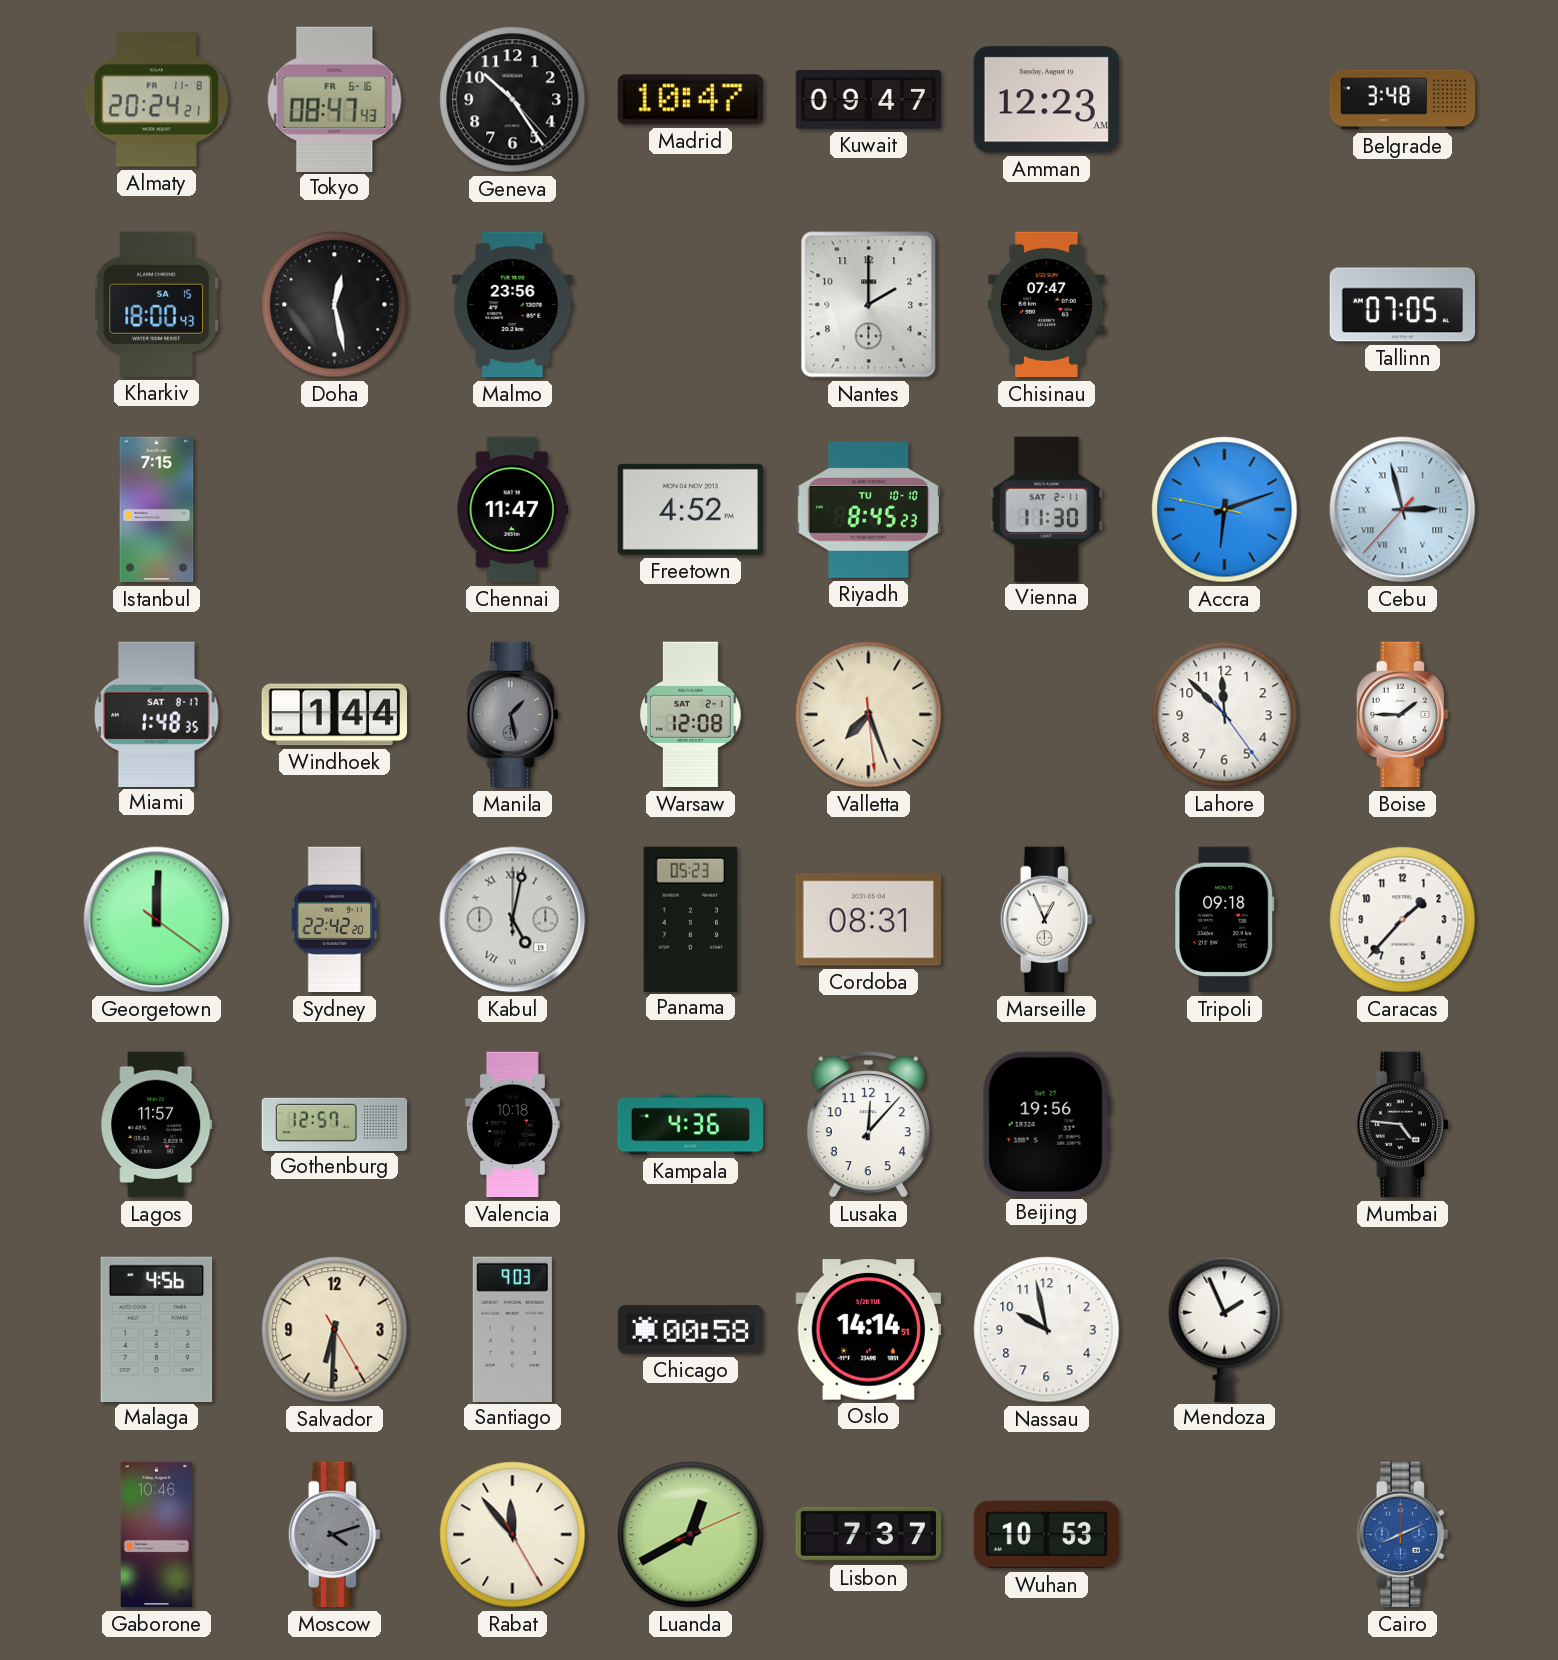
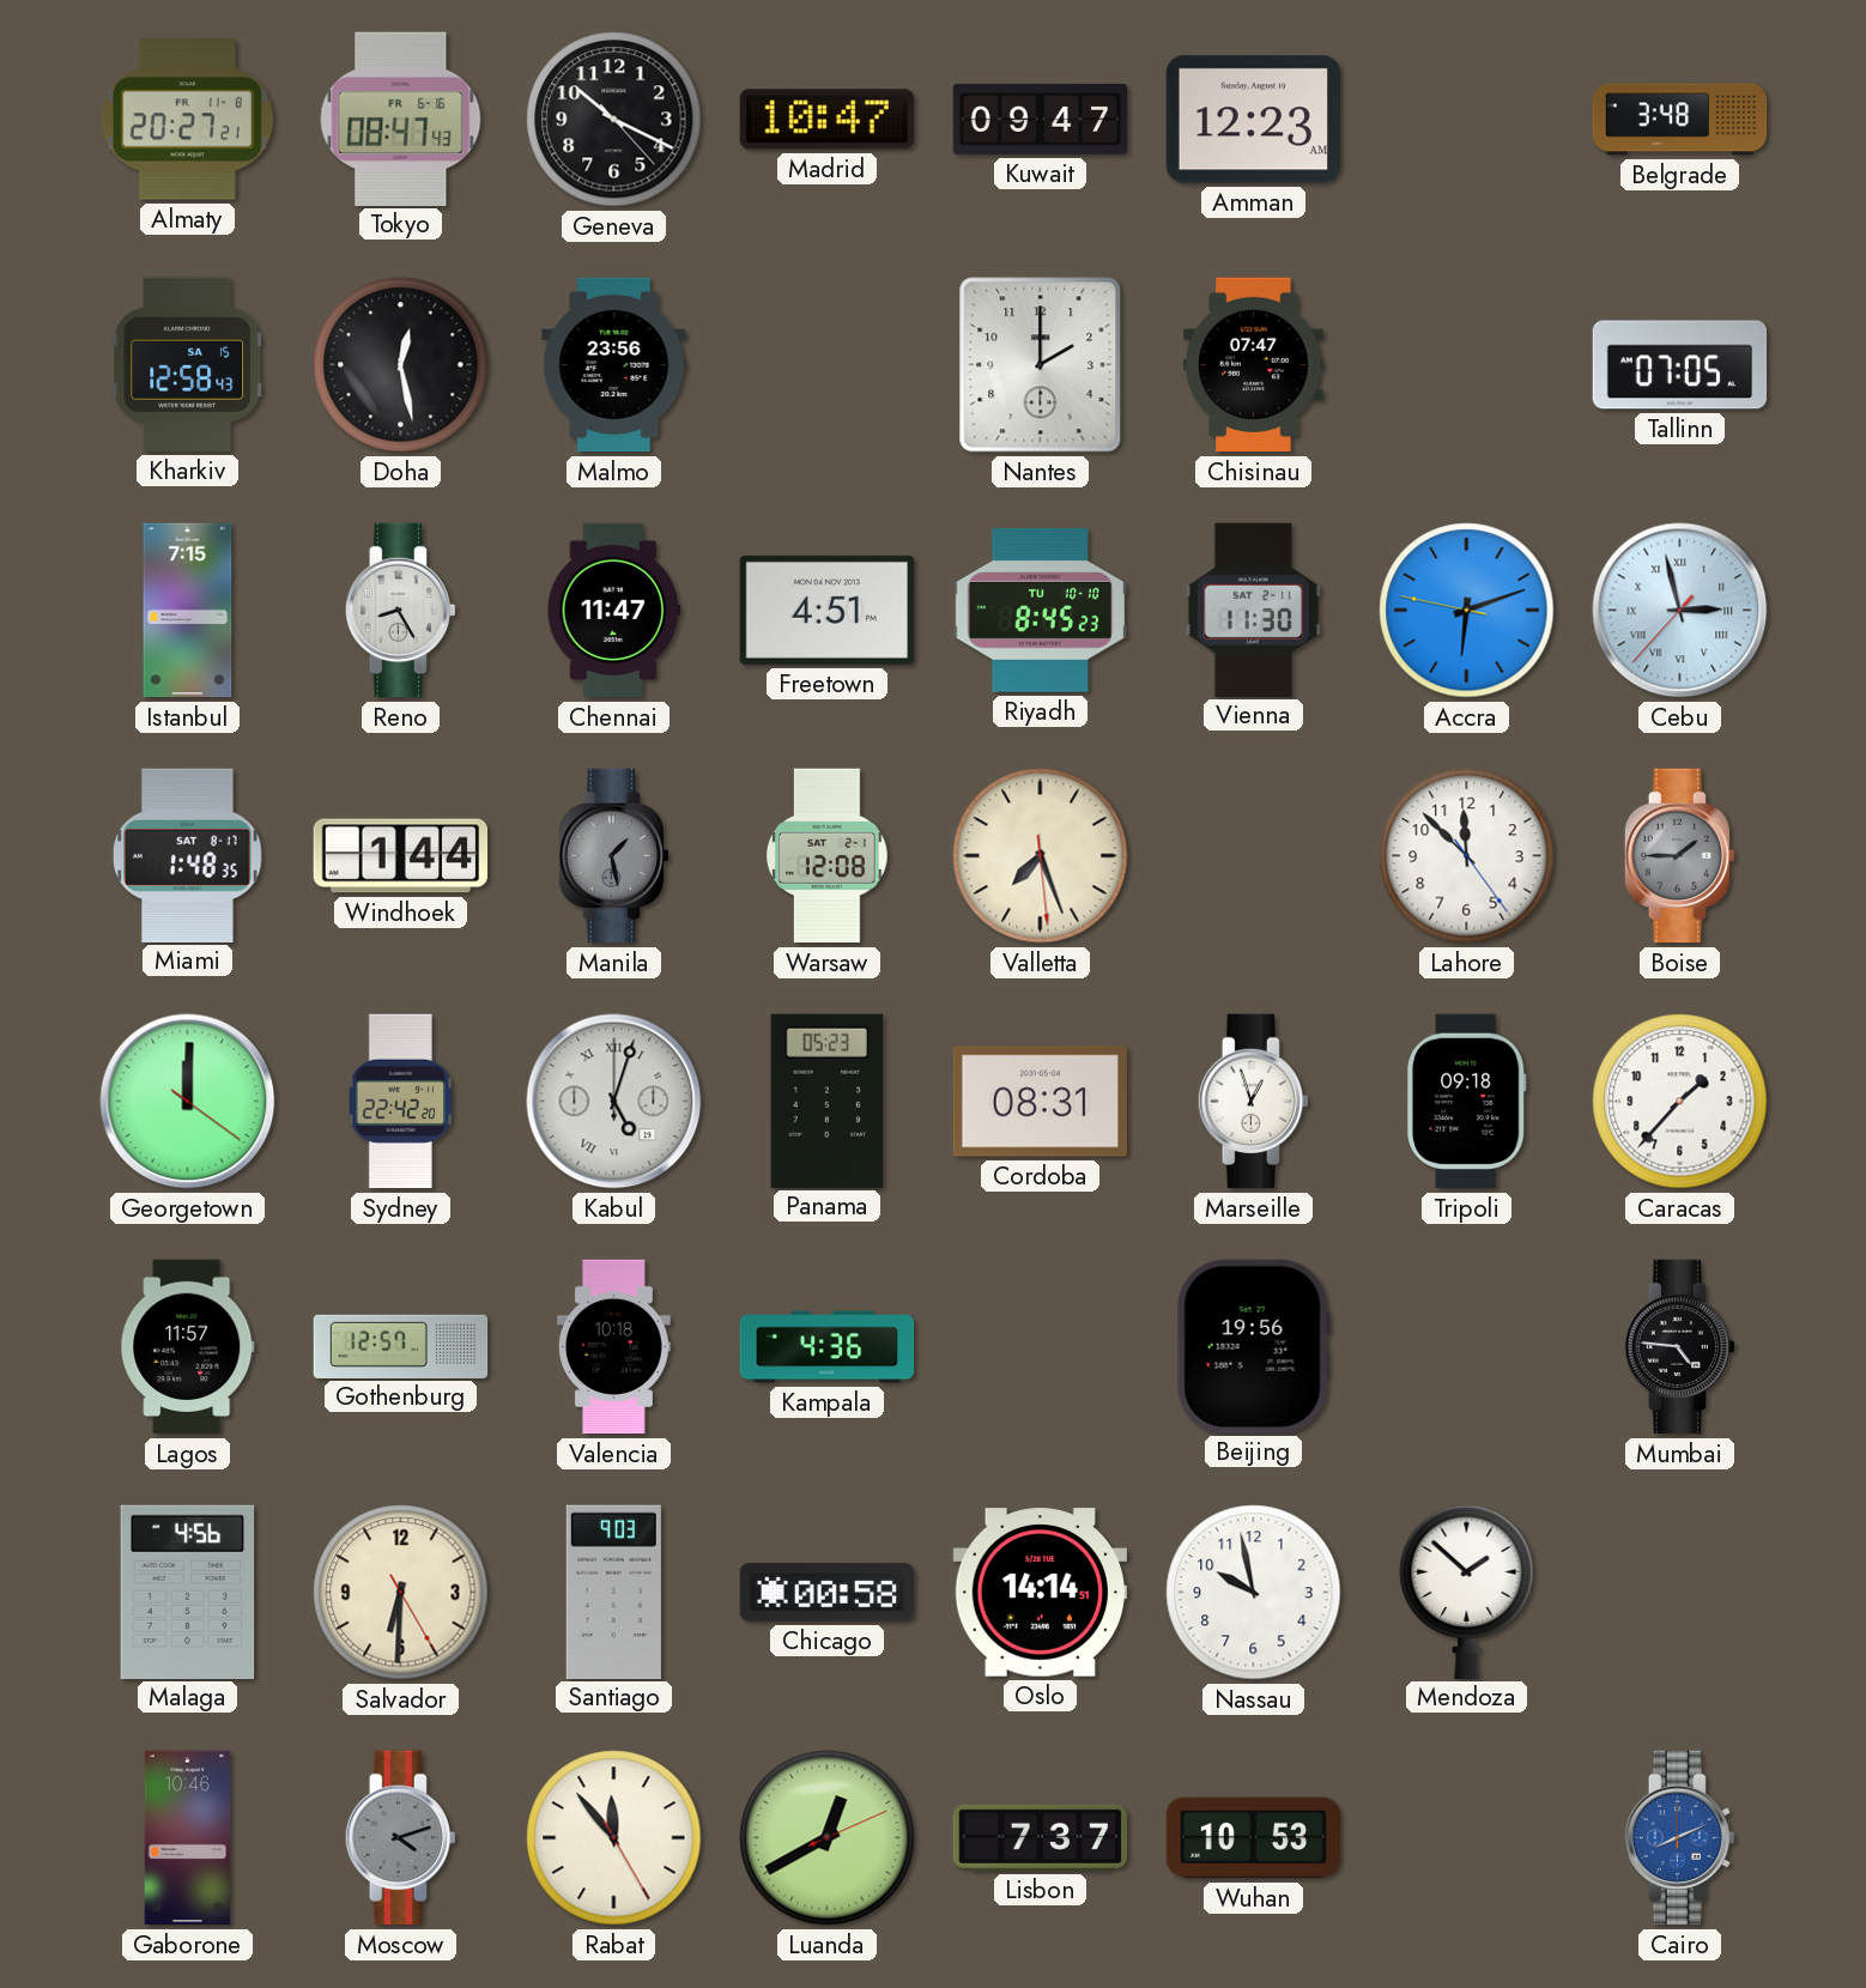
Almaty: 20:24 -> 20:27
Geneva: 10:24 -> 10:19
Kharkiv: 18:00 -> 12:58
Reno: none -> 8:25
Freetown: 4:52 -> 4:51
Boise dial: white -> grey
Kabul: 5:02 -> 5:03
Marseille: 12:56 -> 12:57
Lusaka: 12:07 -> none
Mendoza: 1:56 -> 1:52
